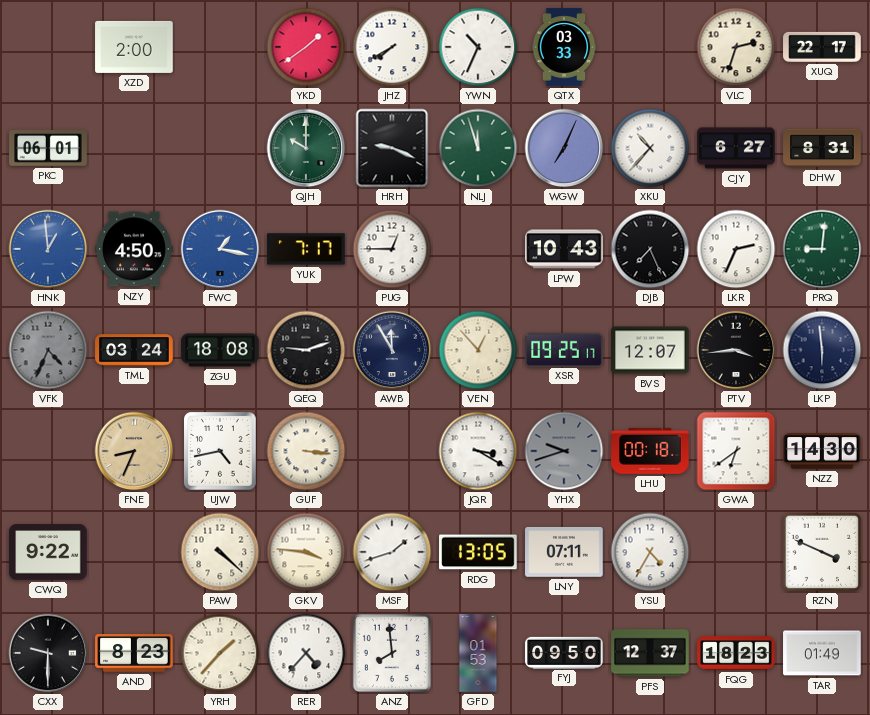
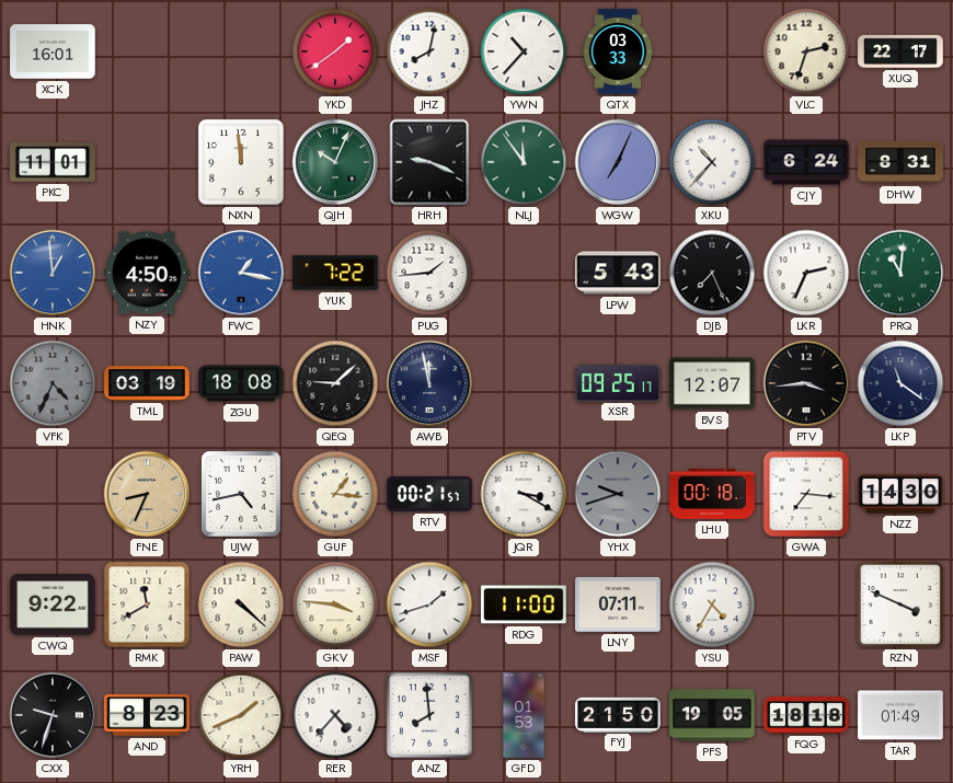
XCK: none -> 16:01
XZD: 2:00 -> none
JHZ: 7:40 -> 8:02
YWN: 10:34 -> 10:37
PKC: 06:01 -> 11:01
NXN: none -> 11:59
QJH: 10:00 -> 10:04
NLJ: 11:57 -> 11:54
CJY: 6:27 -> 6:24
YUK: 7:17 -> 7:22
PUG: 12:45 -> 1:44
LPW: 10:43 -> 5:43
PRQ: 9:01 -> 11:01
TML: 03:24 -> 03:19
QEQ: 9:12 -> 9:08
AWB: 11:55 -> 11:58
VEN: 12:53 -> none
LKP: 5:59 -> 11:21
GUF: 3:16 -> 1:16
RTV: none -> 00:21
GWA: 6:39 -> 7:16
RMK: none -> 11:40
RDG: 13:05 -> 11:00
CXX: 9:30 -> 9:33
YRH: 1:37 -> 1:41
FYJ: 09:50 -> 21:50
PFS: 12:37 -> 19:05
FQG: 18:23 -> 18:18
